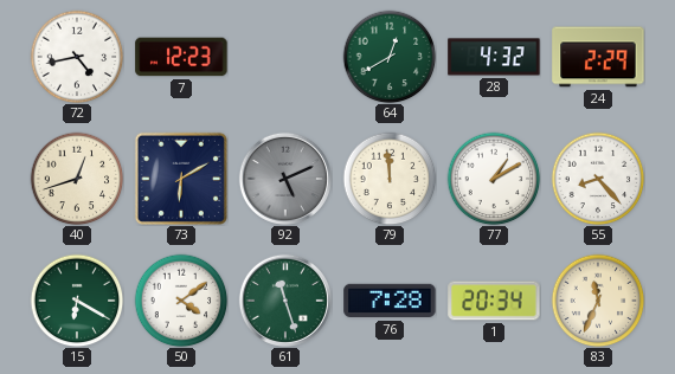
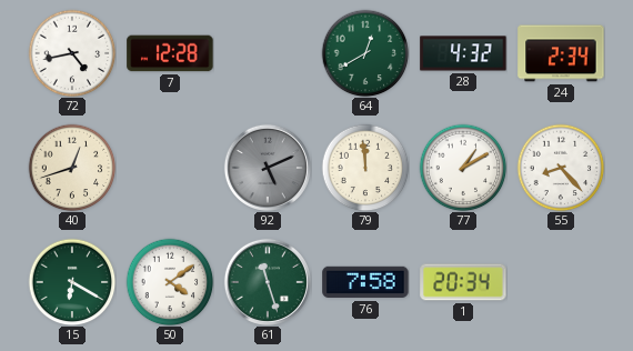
7: 12:23 -> 12:28
24: 2:29 -> 2:34
73: 6:10 -> none
76: 7:28 -> 7:58
83: 11:34 -> none
